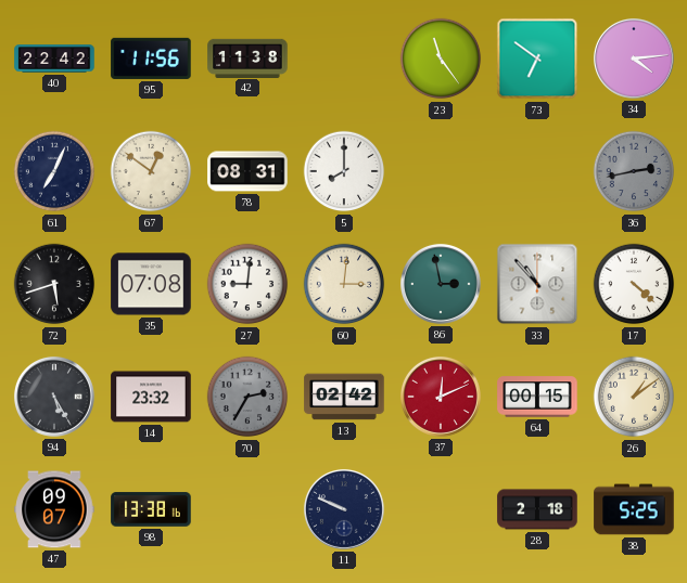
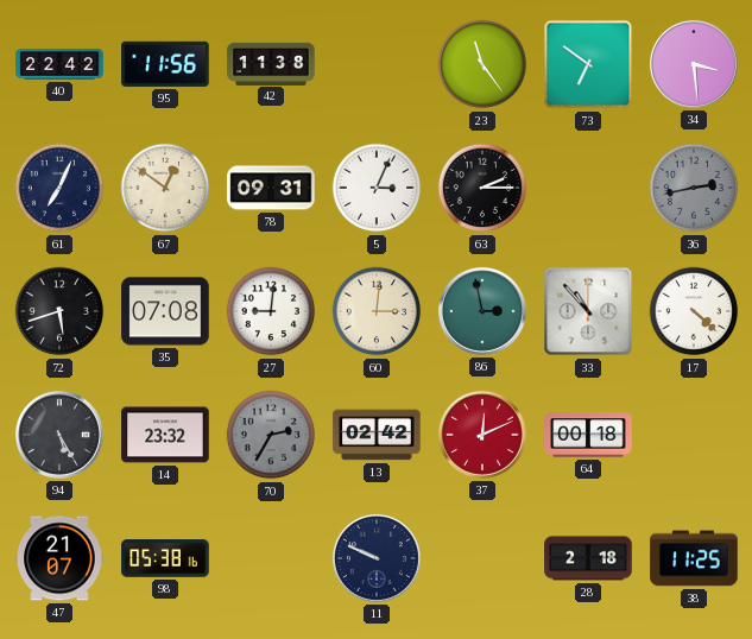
34: 4:14 -> 3:29
78: 08:31 -> 09:31
5: 8:00 -> 3:04
63: none -> 2:15
64: 00:15 -> 00:18
26: 1:09 -> none
47: 09:07 -> 21:07
98: 13:38 -> 05:38
38: 5:25 -> 11:25
